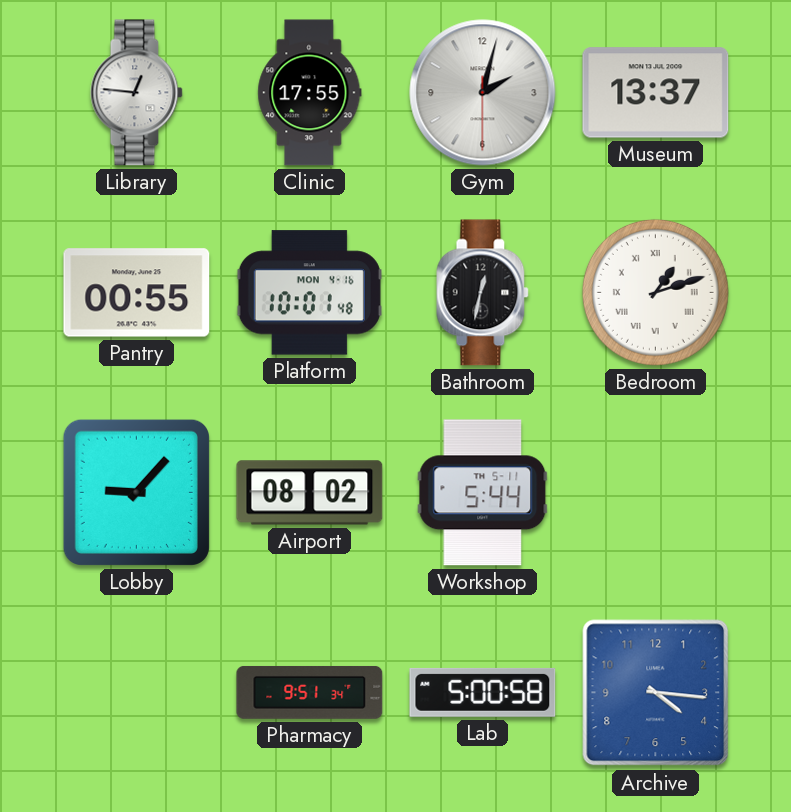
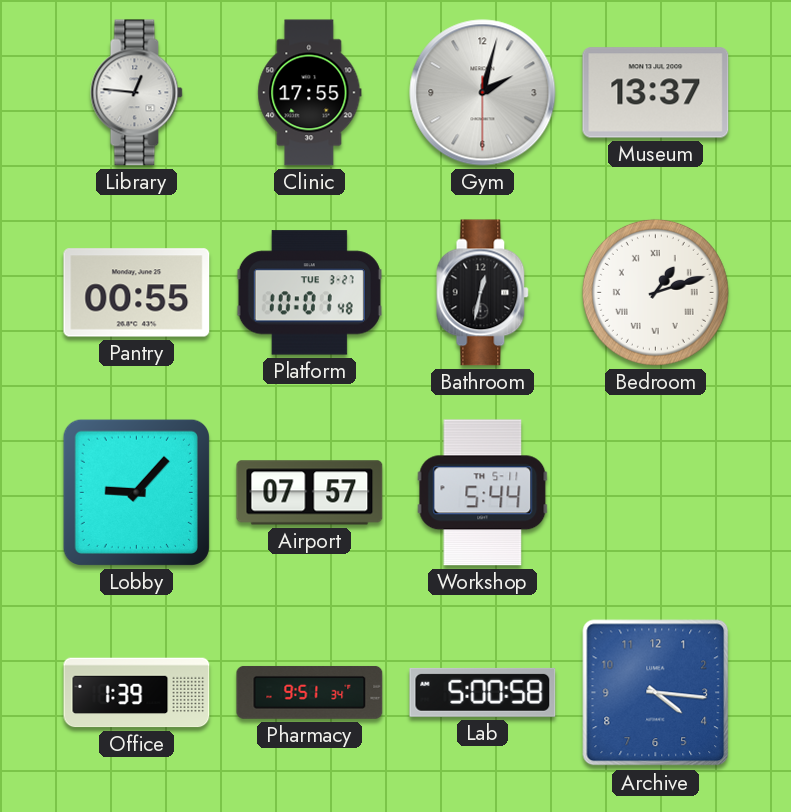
Platform date: MON 4-16 -> TUE 3-27
Airport: 08:02 -> 07:57
Office: none -> 1:39
